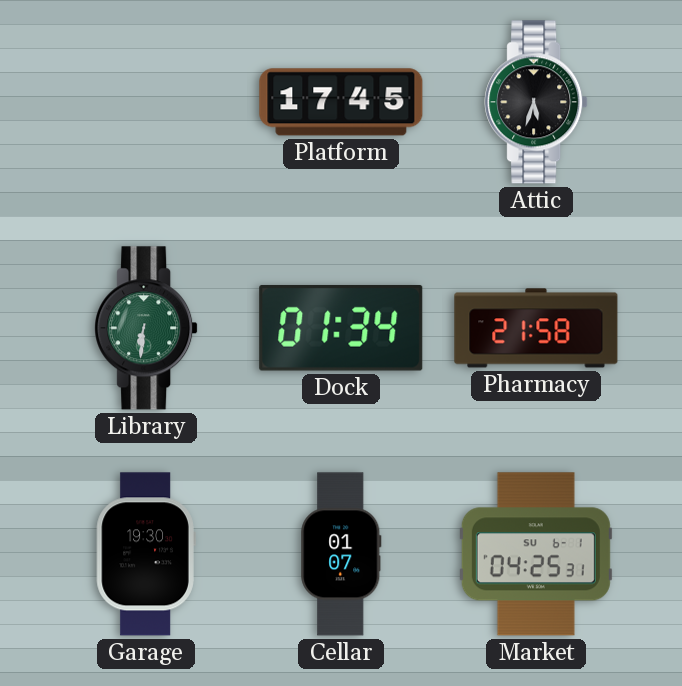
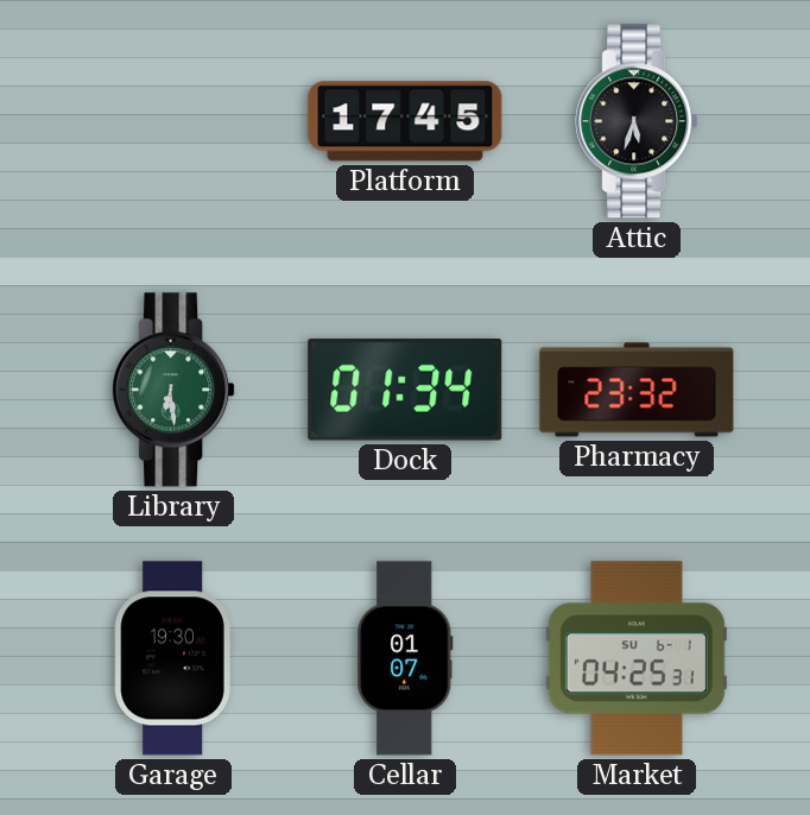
Library: 6:31 -> 6:29
Pharmacy: 21:58 -> 23:32
